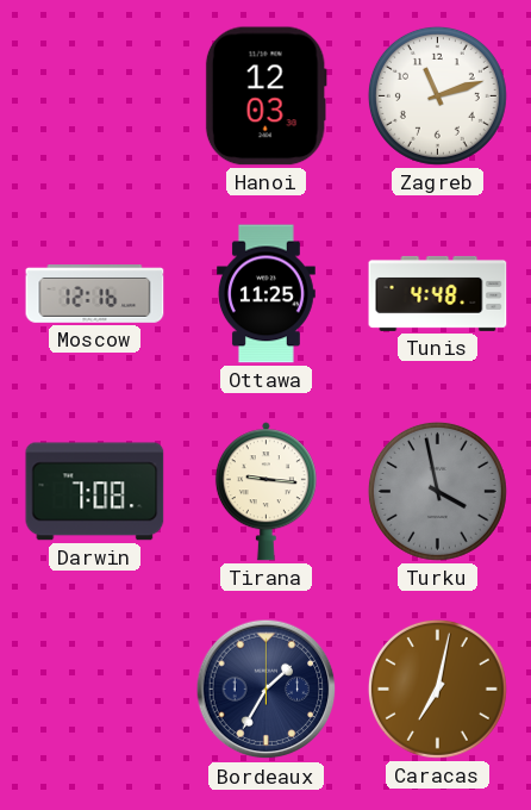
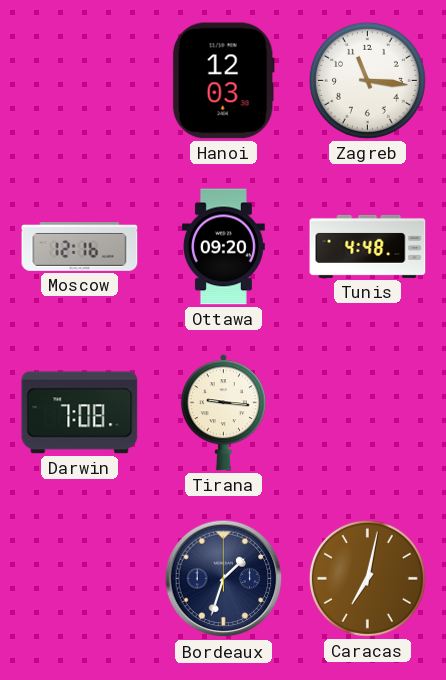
Zagreb: 11:12 -> 11:16
Ottawa: 11:25 -> 09:20
Turku: 3:58 -> none
Bordeaux: 1:35 -> 1:33
